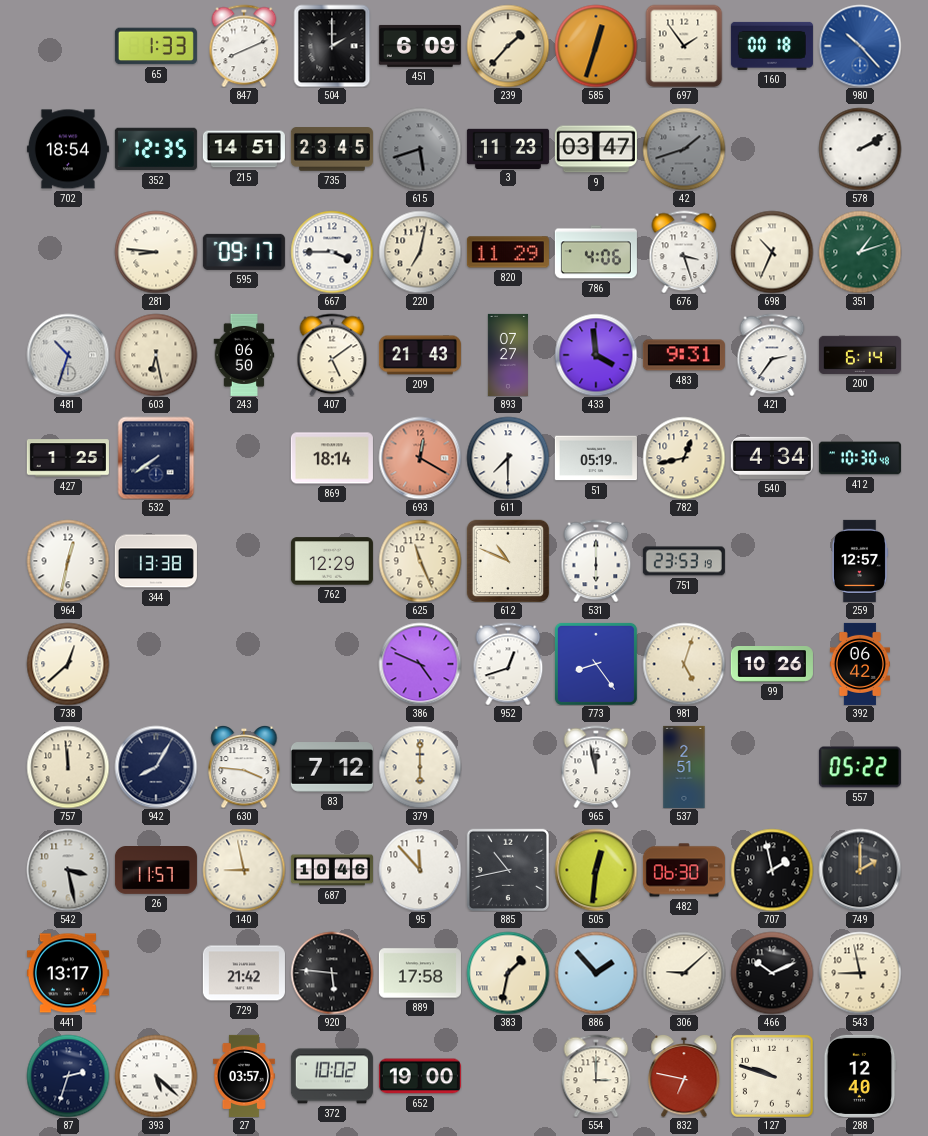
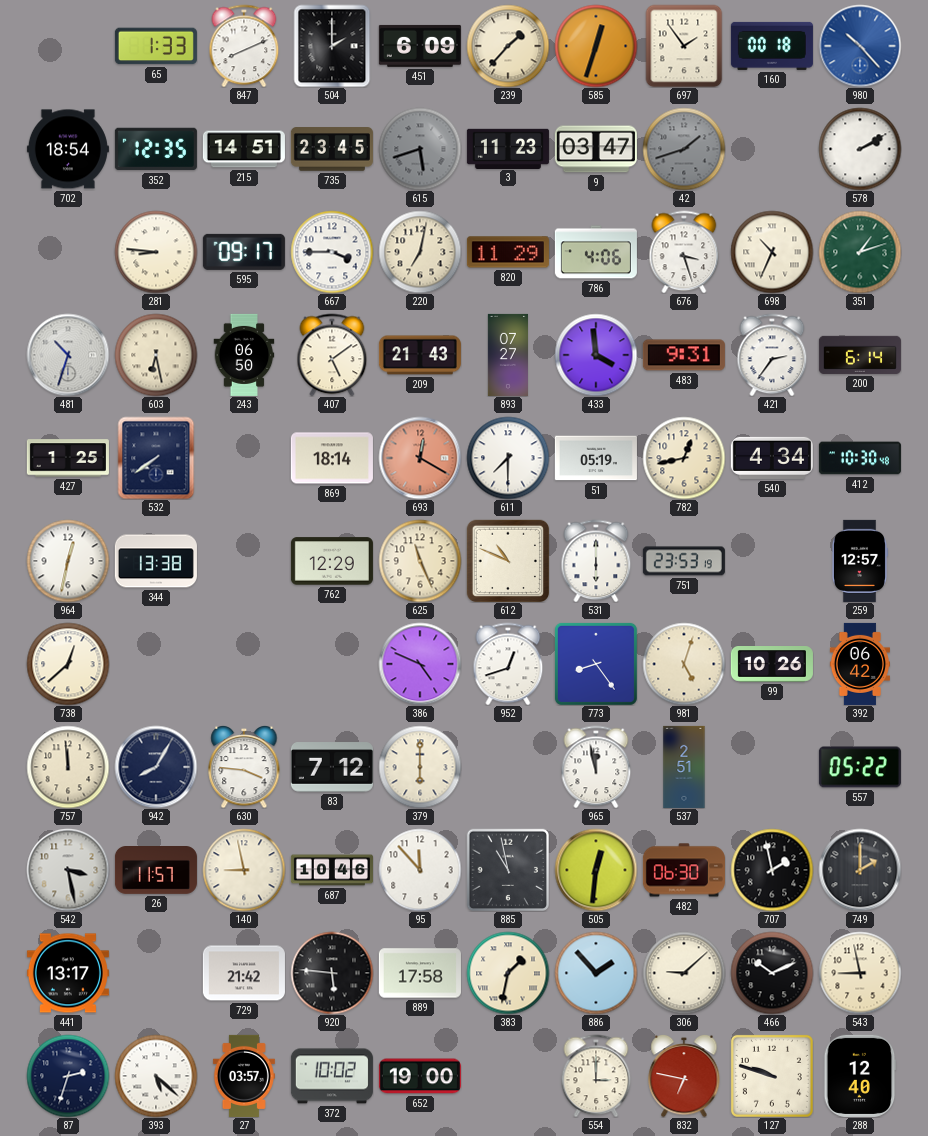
885: 10:43 -> 10:58
